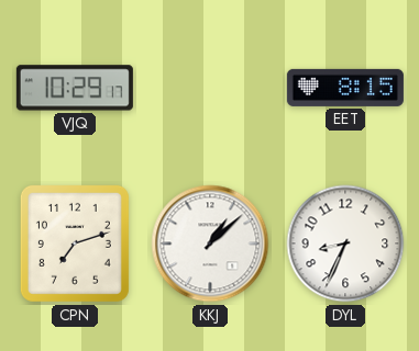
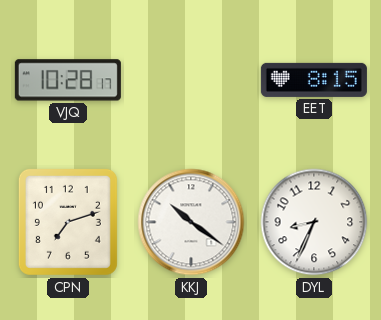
VJQ: 10:29 -> 10:28
KKJ: 1:08 -> 10:21
